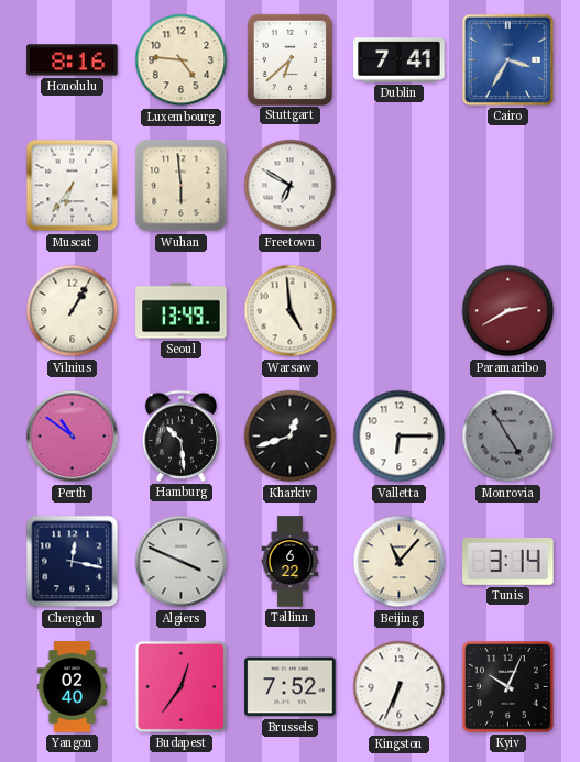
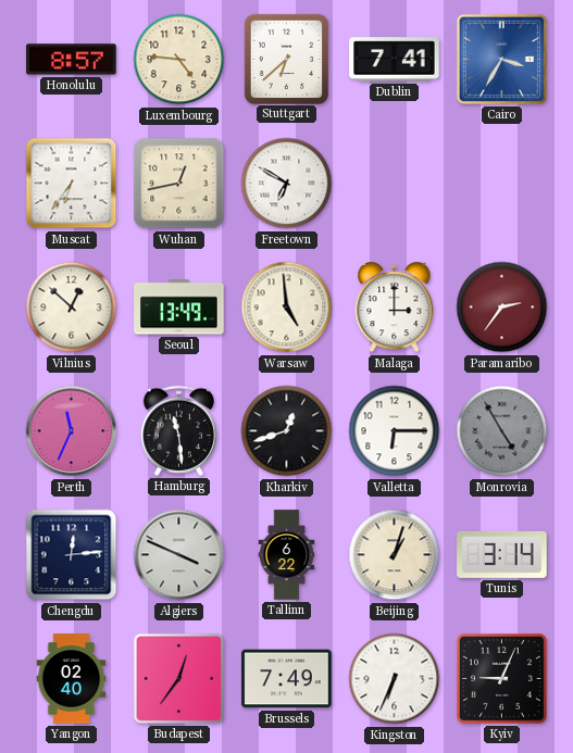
Honolulu: 8:16 -> 8:57
Wuhan: 5:59 -> 12:43
Vilnius: 1:05 -> 12:52
Malaga: none -> 3:00
Paramaribo: 2:40 -> 2:36
Perth: 10:51 -> 11:34
Hamburg: 10:29 -> 11:29
Chengdu: 12:17 -> 12:14
Beijing: 11:07 -> 1:03
Brussels: 7:52 -> 7:49
Kyiv: 10:04 -> 9:04
